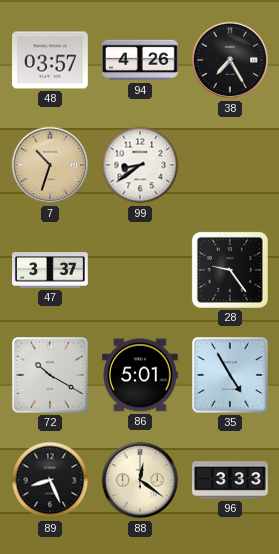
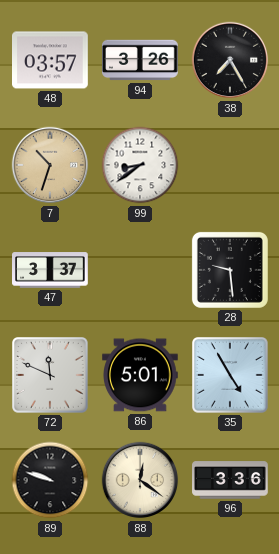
94: 4:26 -> 3:26
28: 9:24 -> 9:29
72: 10:20 -> 11:49
89: 8:26 -> 9:48
96: 3:33 -> 3:36
